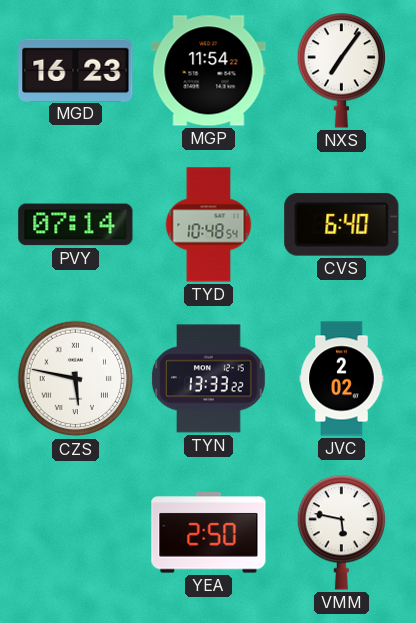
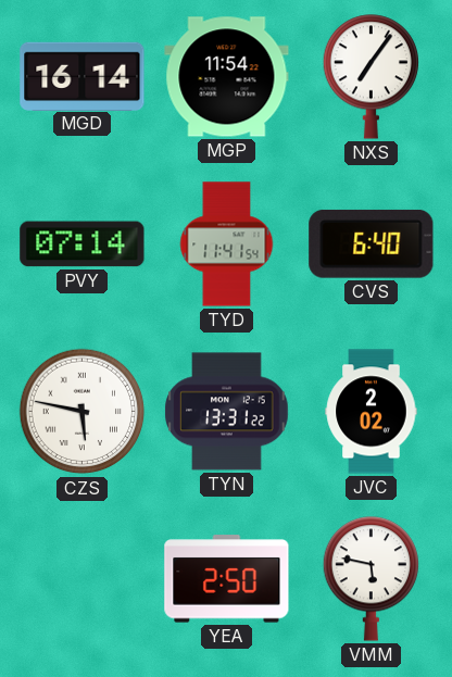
MGD: 16:23 -> 16:14
TYD: 10:48 -> 11:41
TYN: 13:33 -> 13:31
